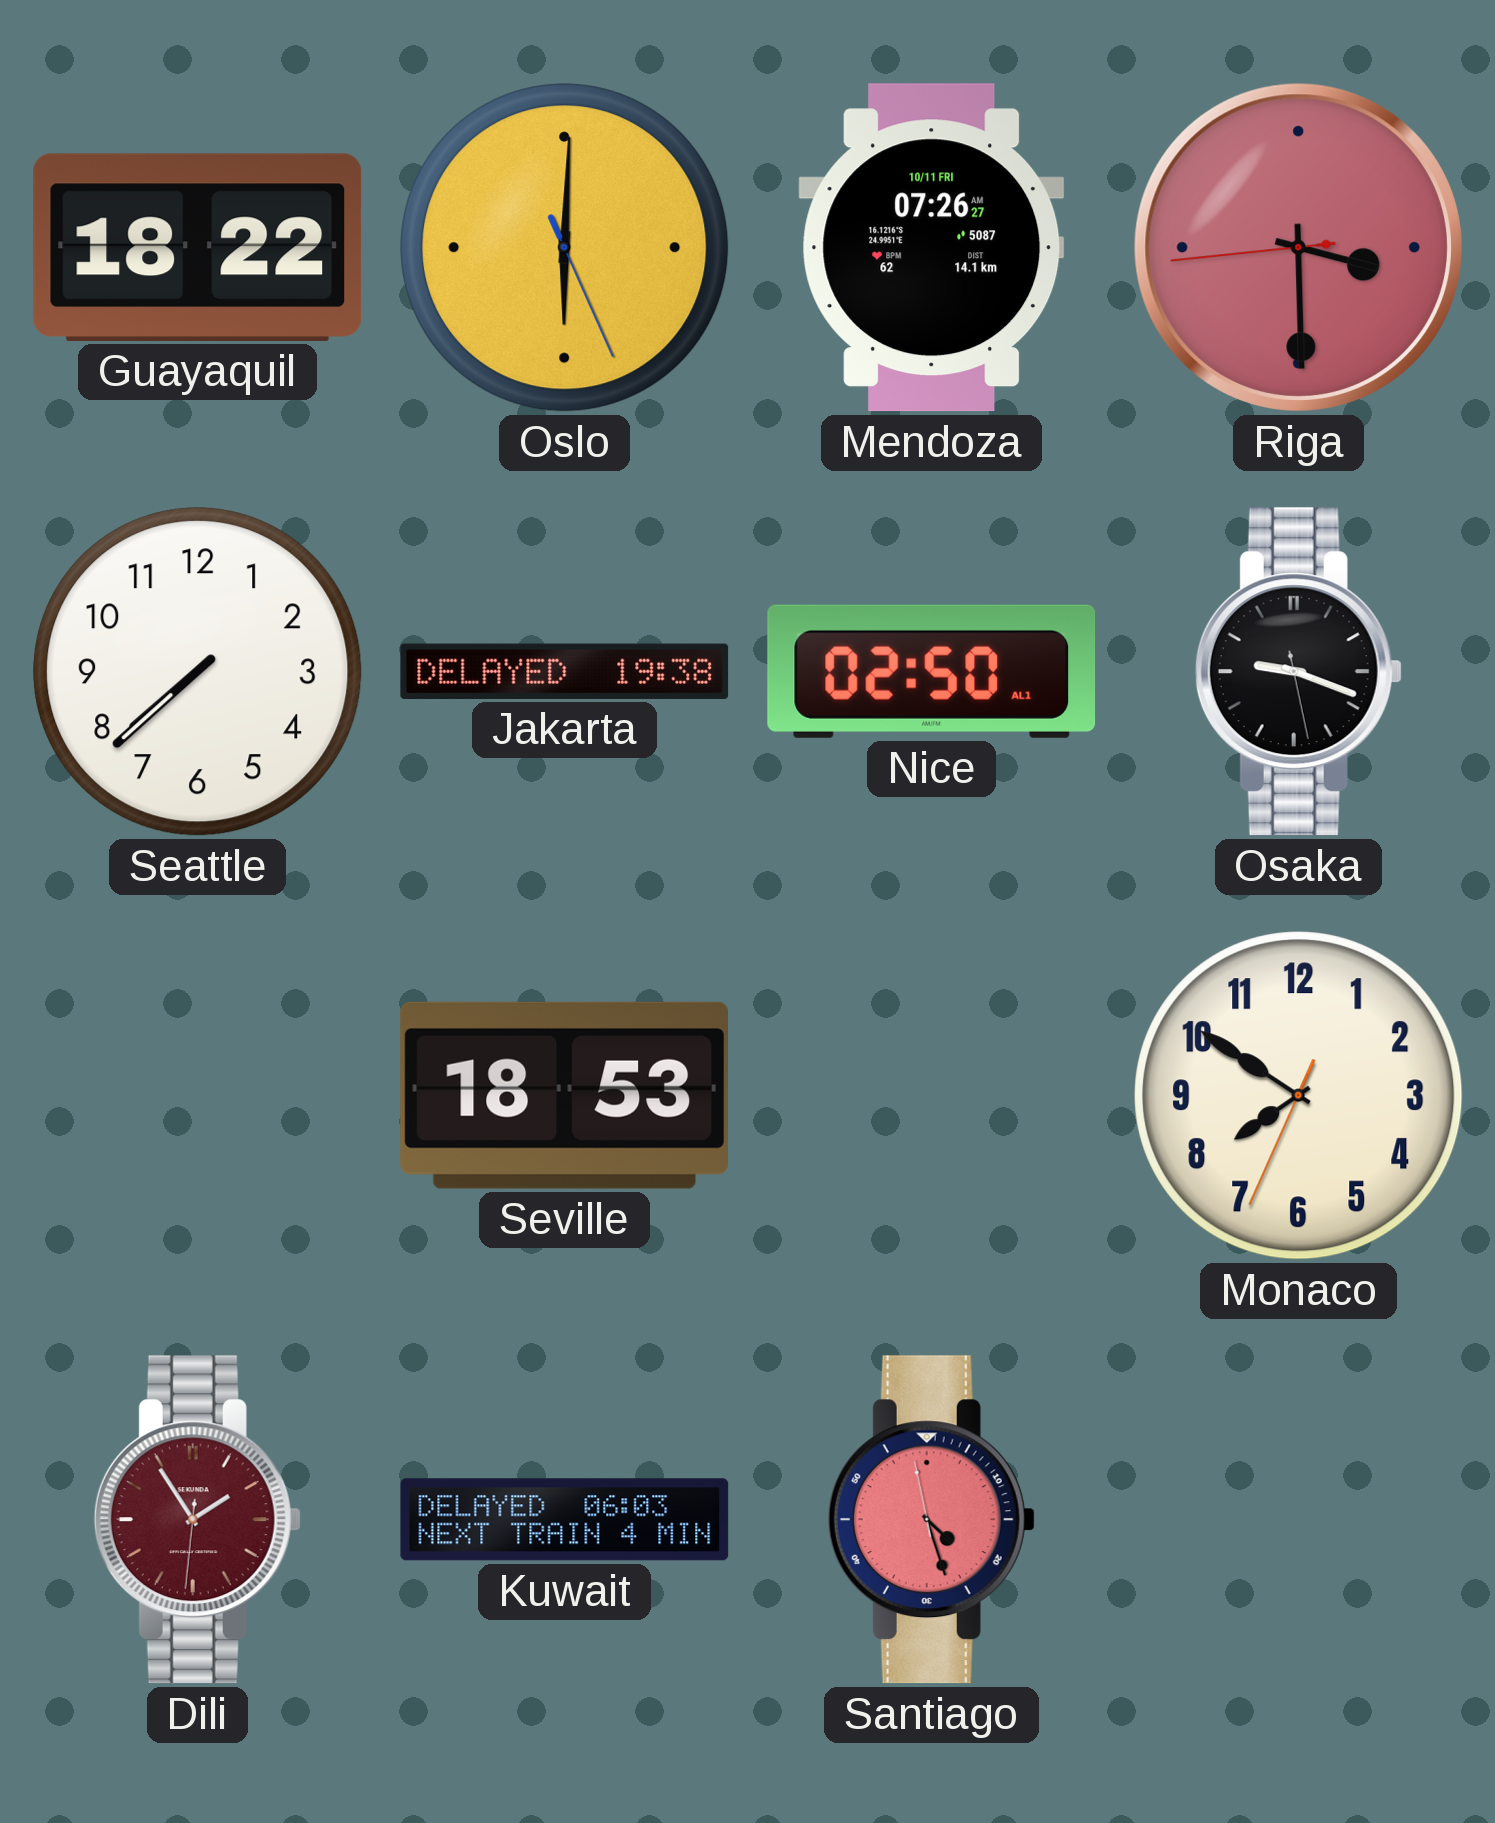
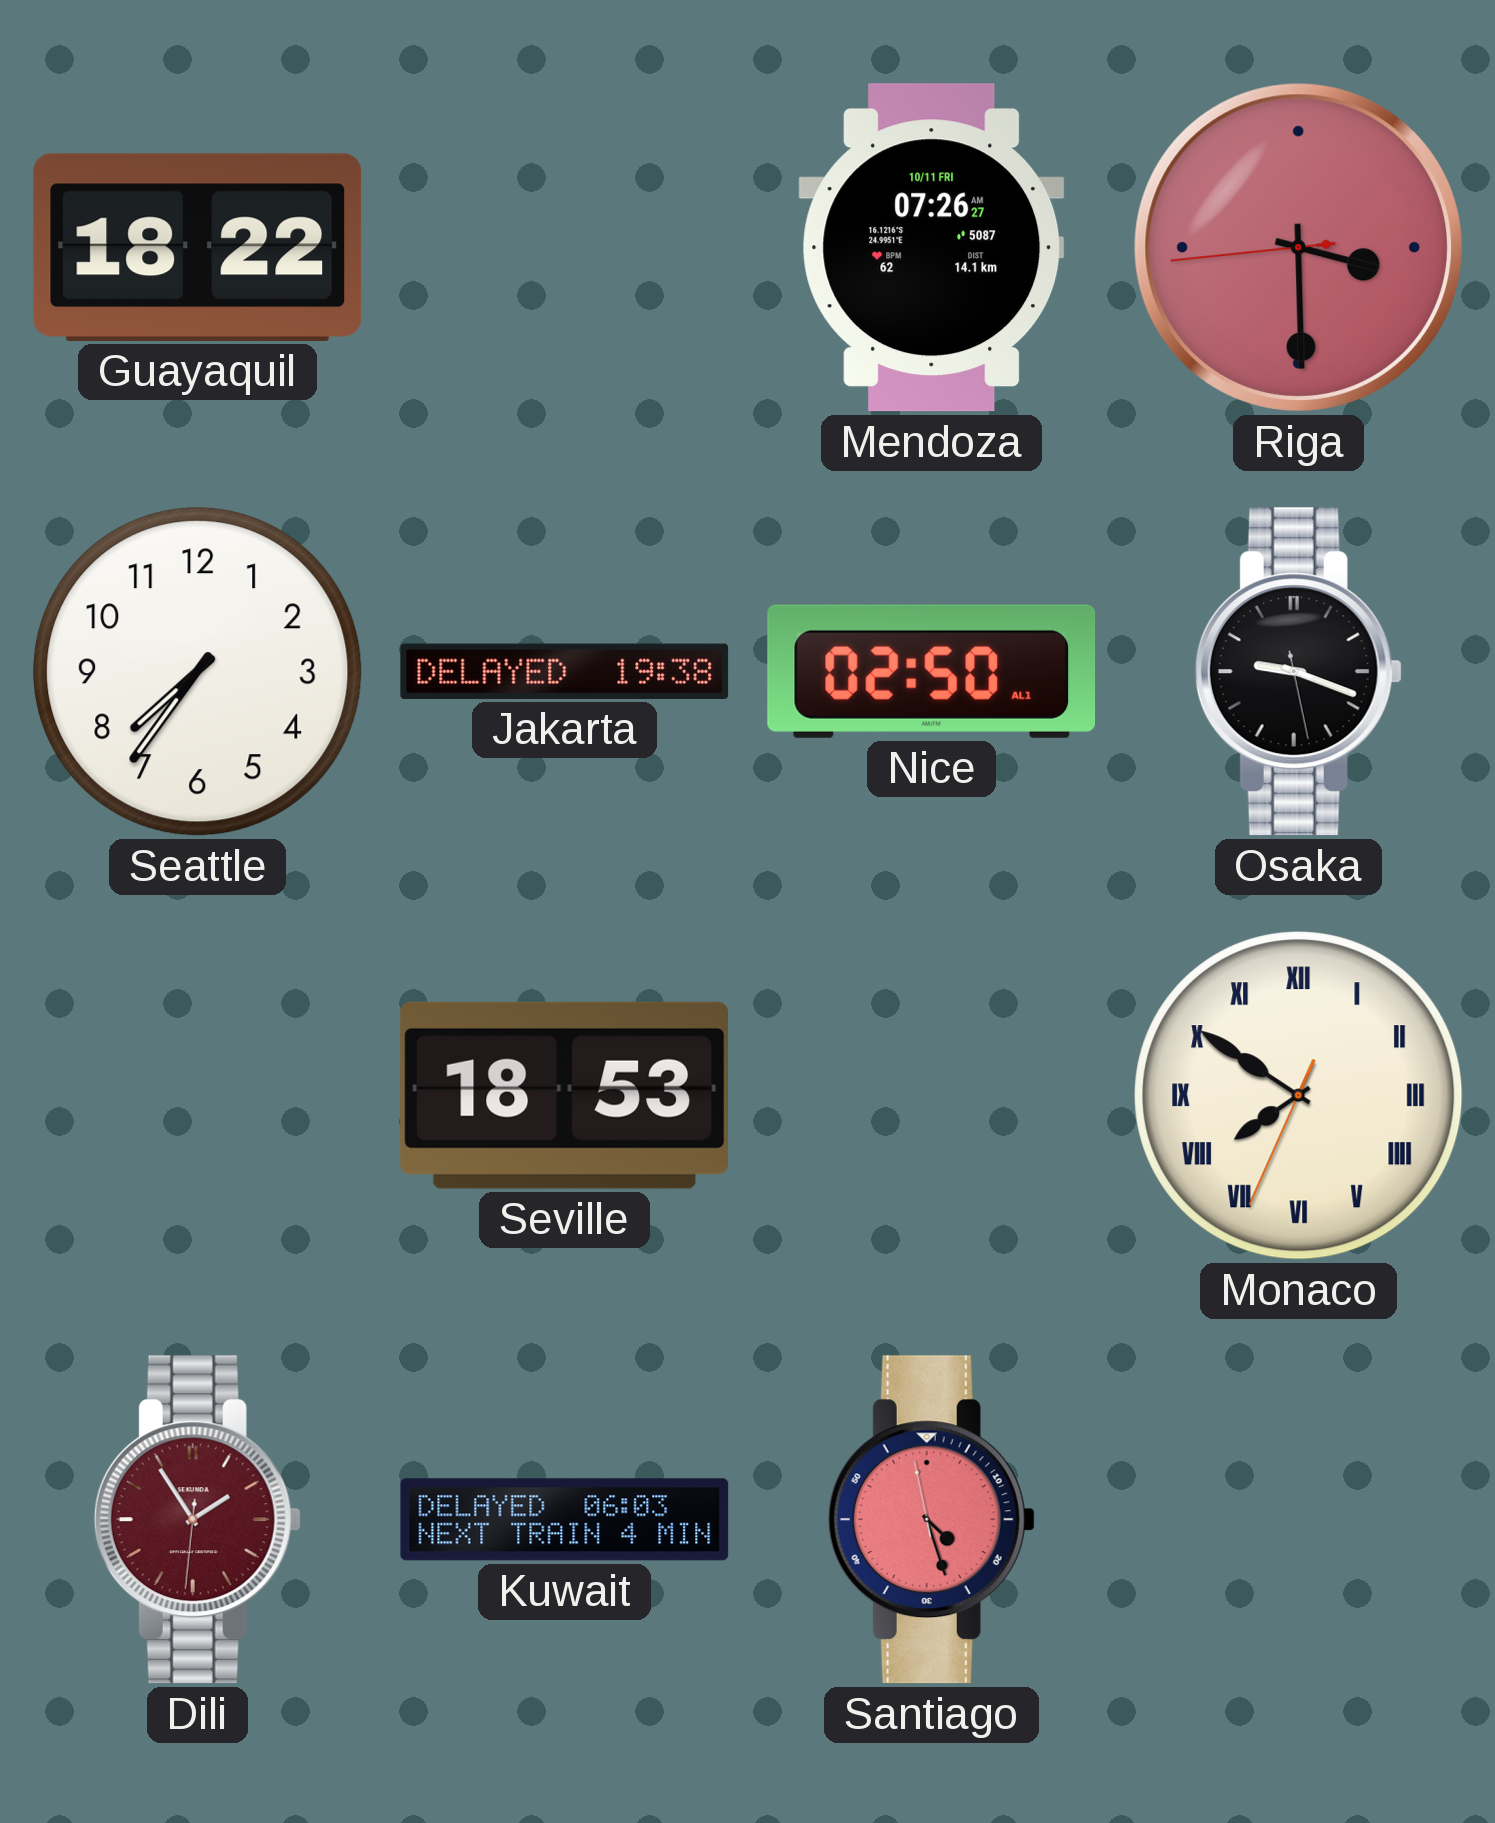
Oslo: 6:00 -> none
Seattle: 7:38 -> 7:36
Monaco numerals: Arabic -> Roman
